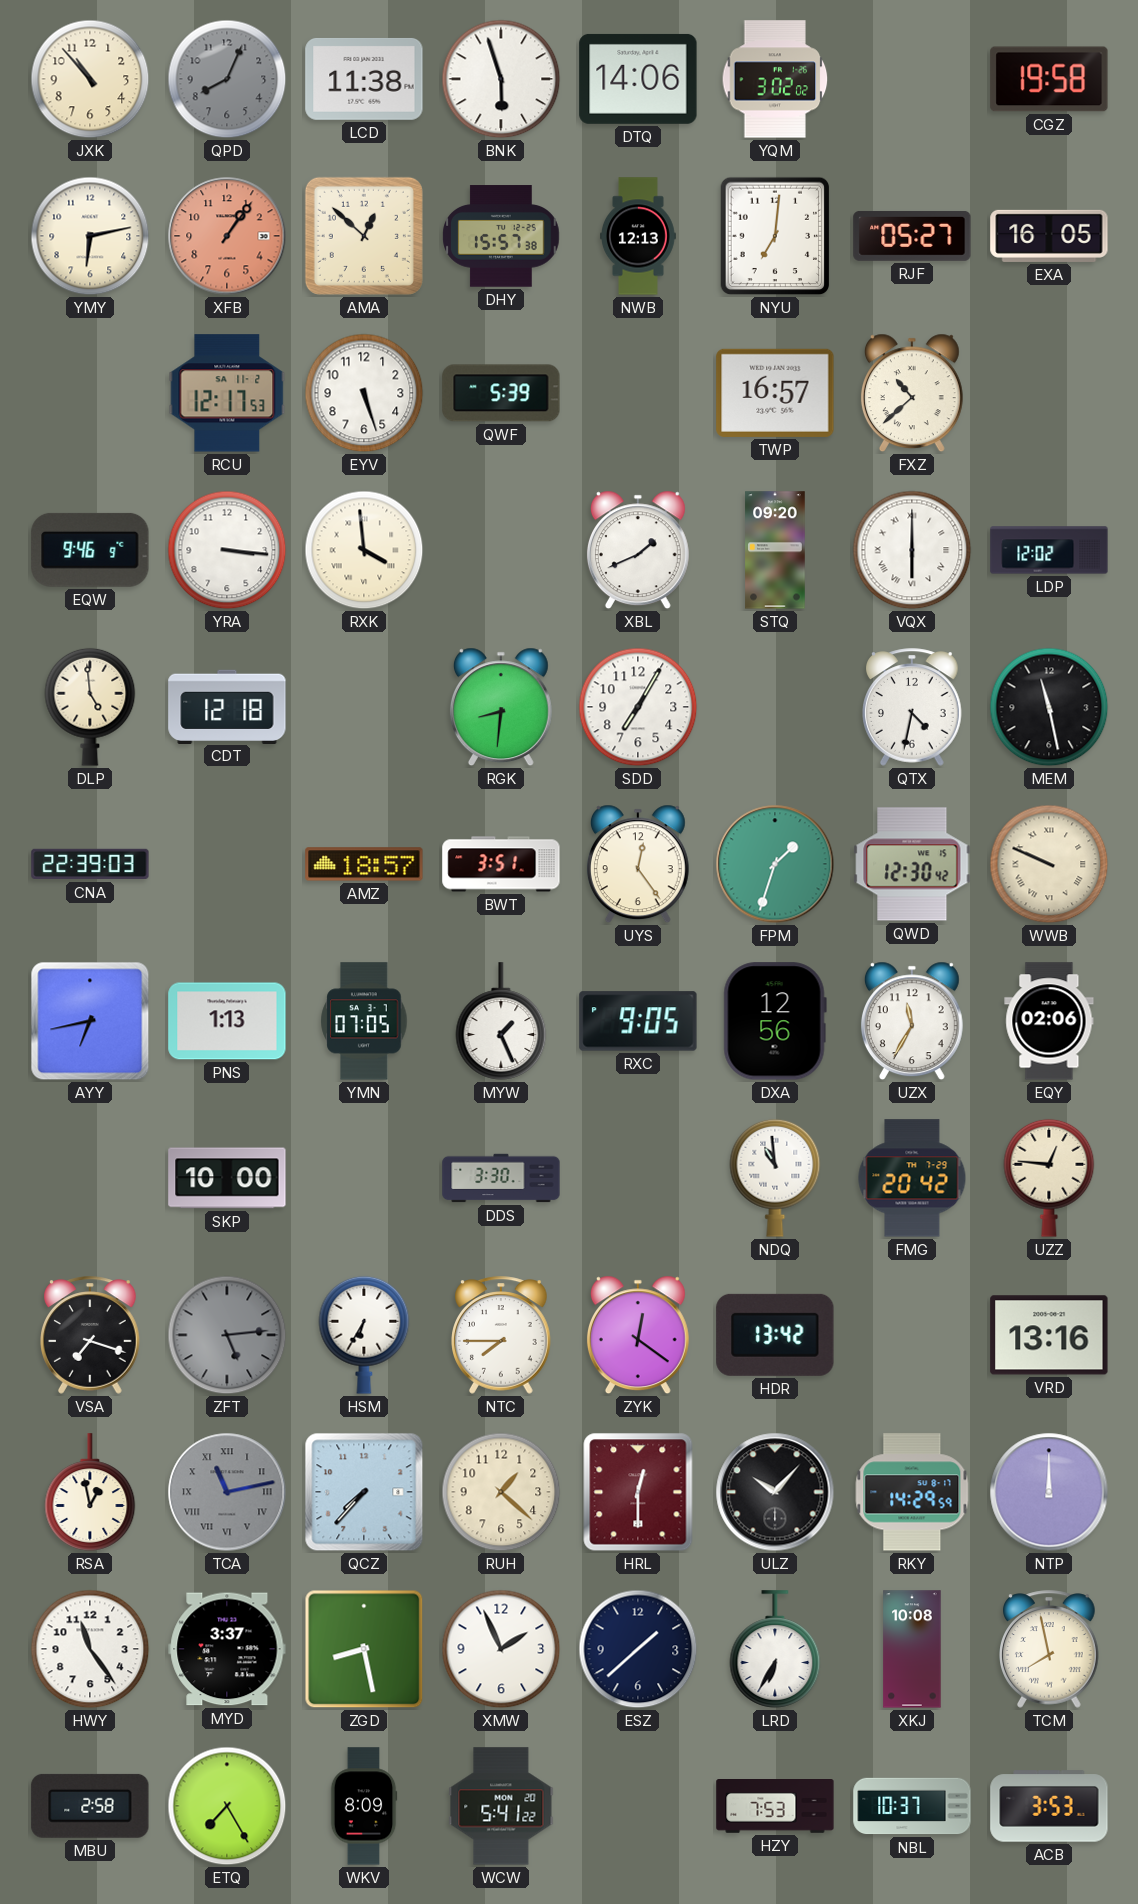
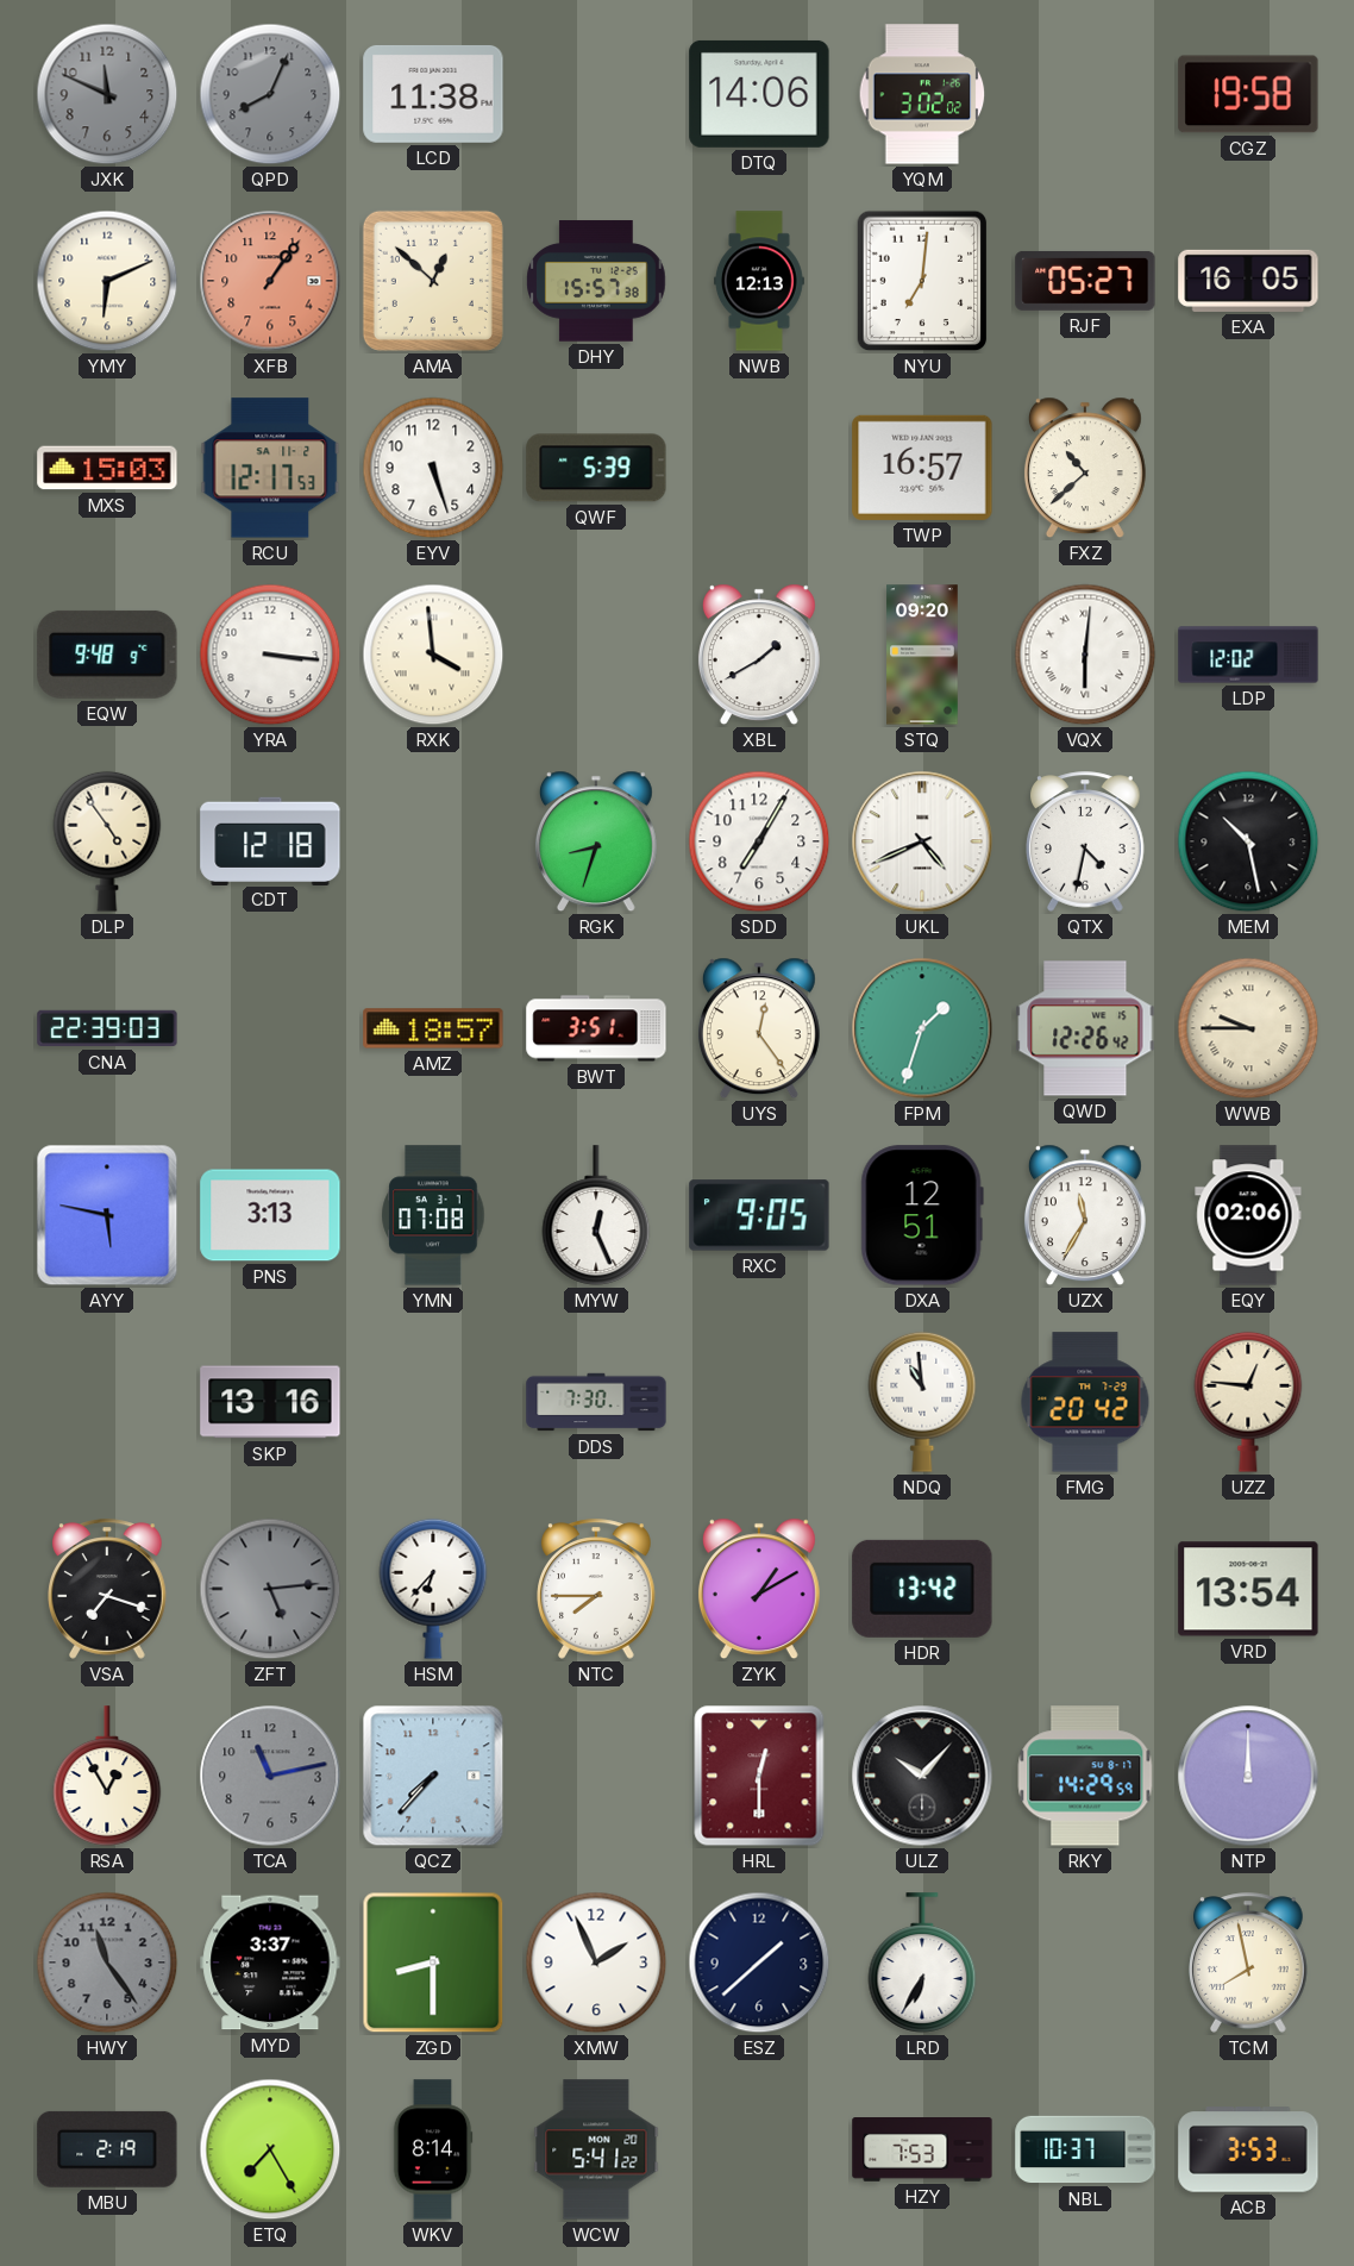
JXK: 10:53 -> 11:49
JXK dial: cream -> grey
BNK: 5:57 -> none
YMY: 6:13 -> 6:11
MXS: none -> 15:03
EQW: 9:46 -> 9:48
XBL: 1:41 -> 1:40
VQX: 6:00 -> 6:01
DLP: 4:59 -> 4:54
RGK: 8:31 -> 8:33
UKL: none -> 4:41
MEM: 11:28 -> 10:28
QWD: 12:30 -> 12:26
WWB: 9:49 -> 9:45
AYY: 6:43 -> 5:47
PNS: 1:13 -> 3:13
YMN: 07:05 -> 07:08
MYW: 1:26 -> 12:26
DXA: 12:56 -> 12:51
SKP: 10:00 -> 13:16
DDS: 3:30 -> 7:30
HSM: 6:35 -> 6:37
ZYK: 12:21 -> 1:10
VRD: 13:16 -> 13:54
RSA: 12:58 -> 12:55
TCA numerals: Roman -> Arabic
RUH: 1:22 -> none
HWY dial: white -> grey
ZGD: 8:28 -> 8:30
XKJ: 10:08 -> none
MBU: 2:58 -> 2:19
WKV: 8:09 -> 8:14
